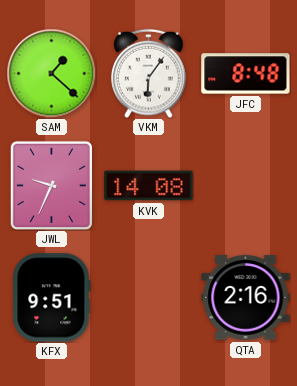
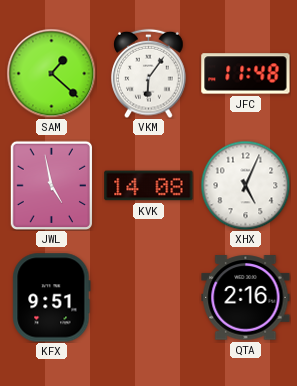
JFC: 8:48 -> 11:48
JWL: 9:34 -> 4:58
XHX: none -> 5:04
